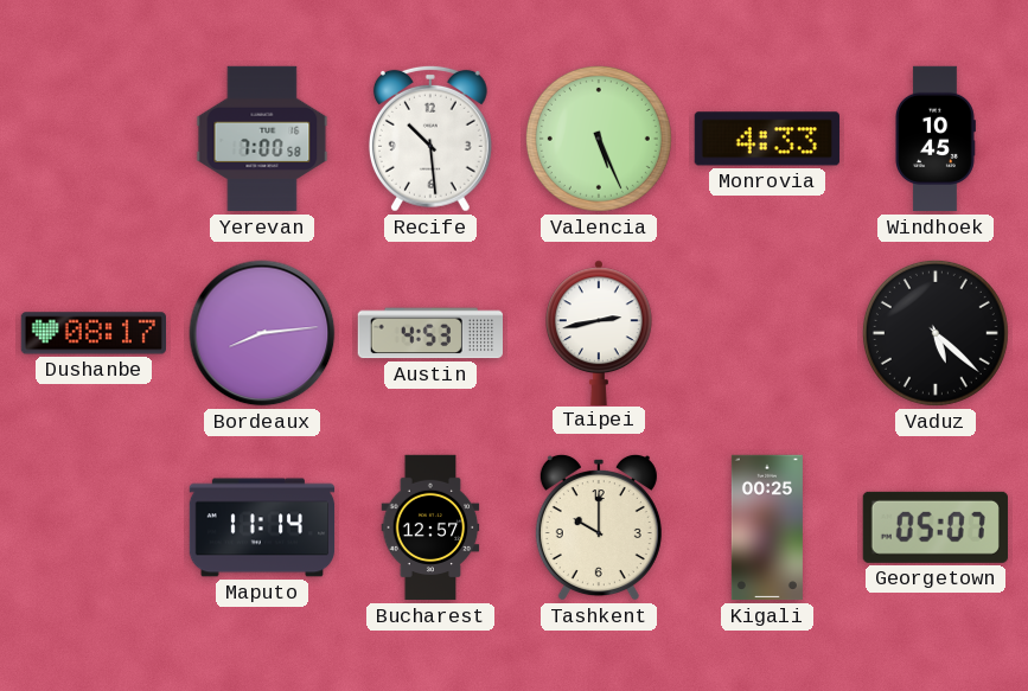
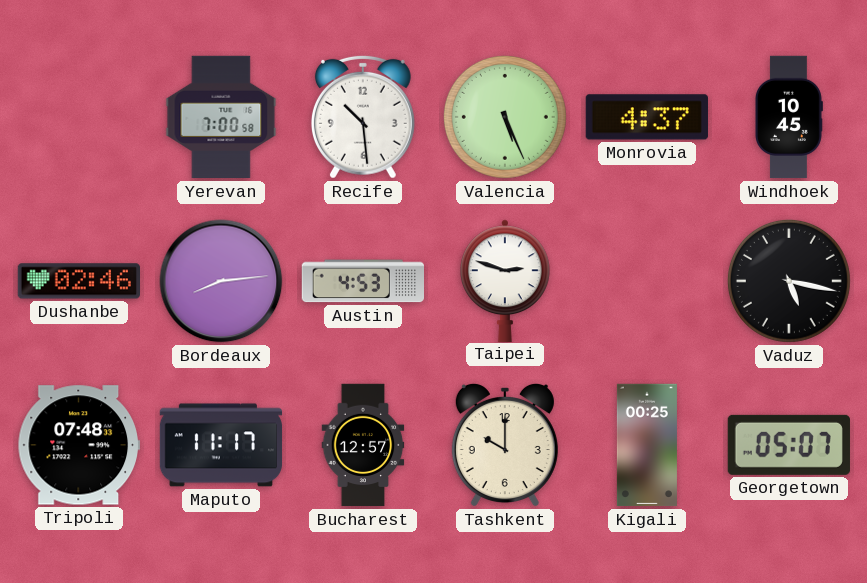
Monrovia: 4:33 -> 4:37
Dushanbe: 08:17 -> 02:46
Taipei: 2:43 -> 2:48
Vaduz: 5:22 -> 5:17
Tripoli: none -> 07:48
Maputo: 11:14 -> 11:17
